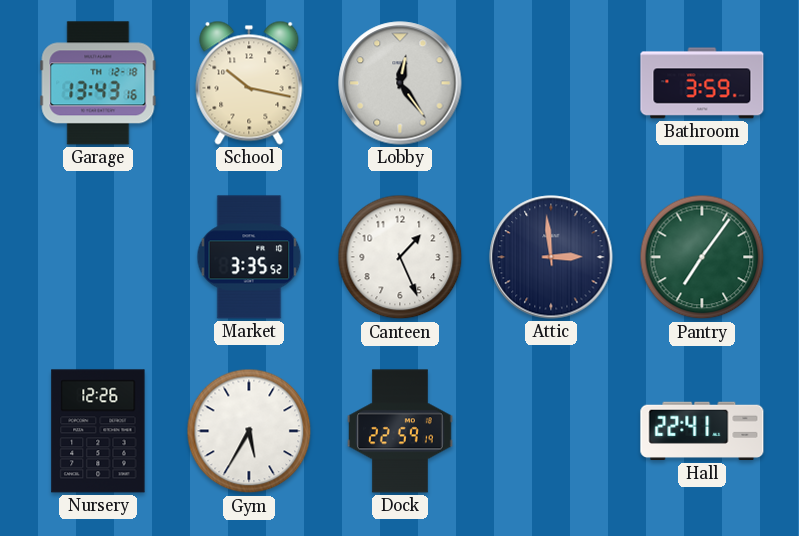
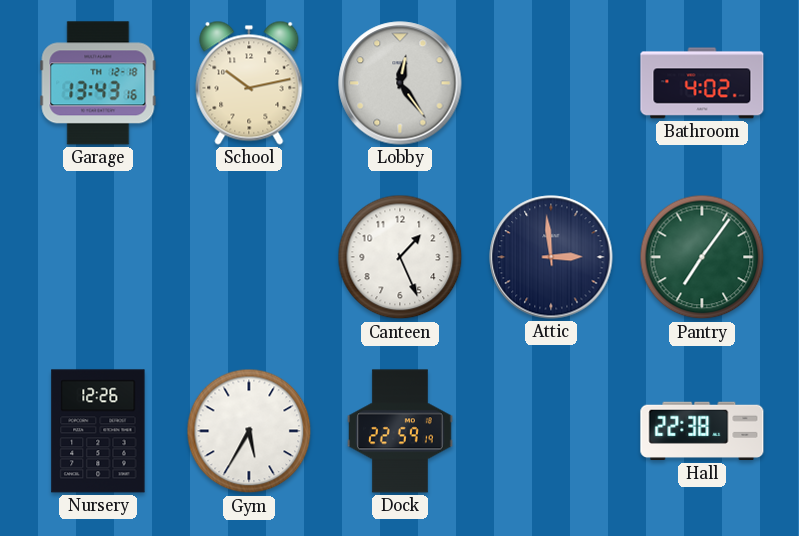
School: 10:17 -> 10:13
Bathroom: 3:59 -> 4:02
Market: 3:35 -> none
Hall: 22:41 -> 22:38
